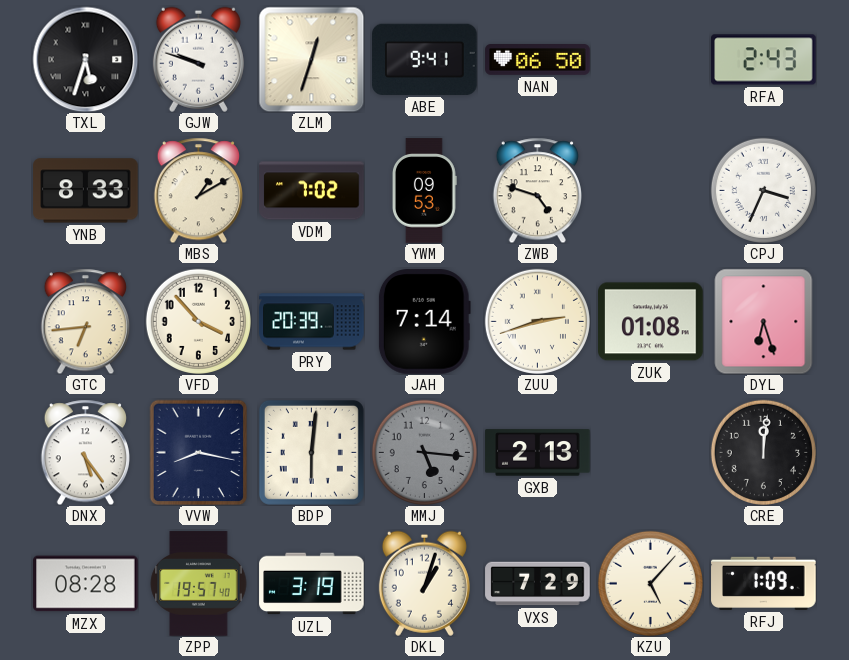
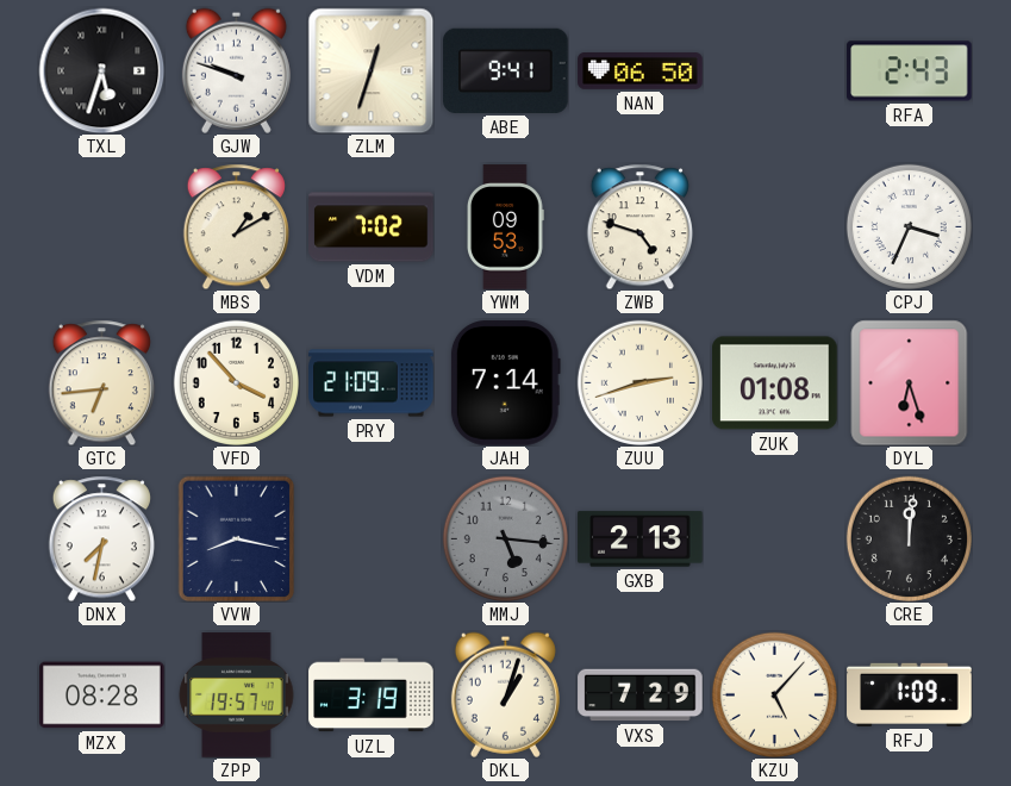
YNB: 8:33 -> none
PRY: 20:39 -> 21:09
DNX: 5:24 -> 7:32
BDP: 6:01 -> none
